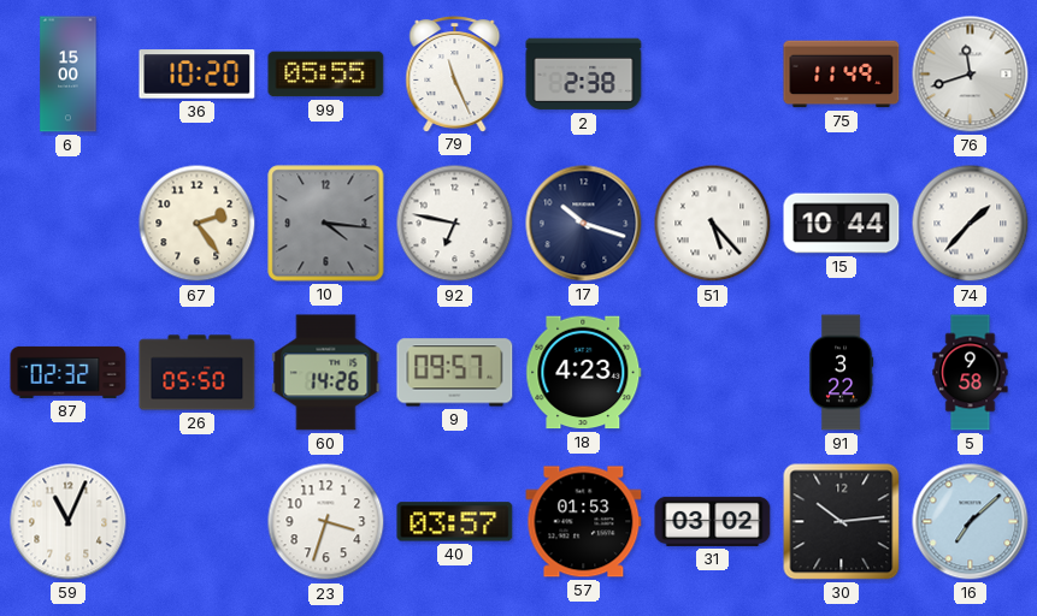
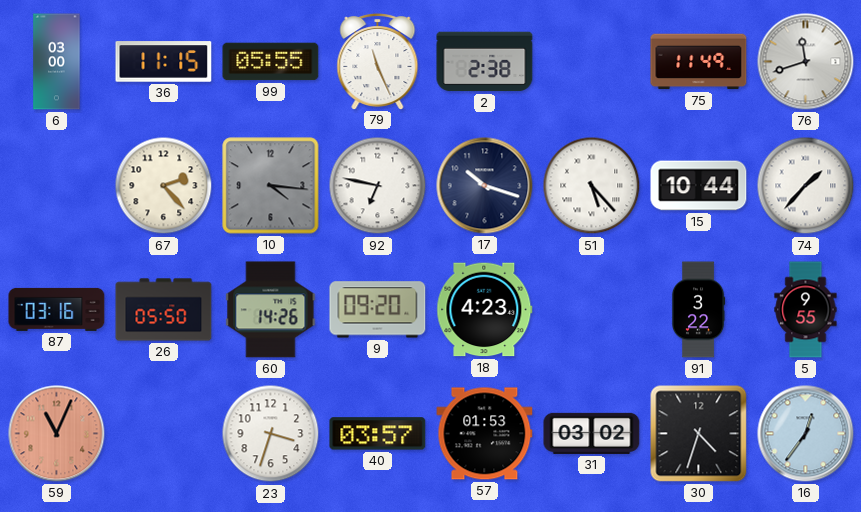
6: 15:00 -> 03:00
36: 10:20 -> 11:15
67: 2:24 -> 2:23
87: 02:32 -> 03:16
9: 09:57 -> 09:20
5: 9:58 -> 9:55
59 dial: white -> salmon
30: 10:14 -> 4:33
16: 7:08 -> 12:36
